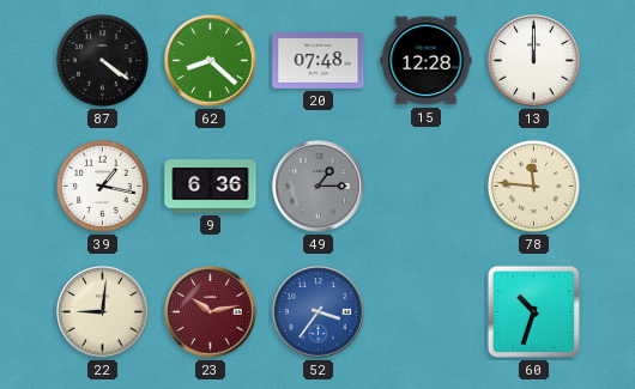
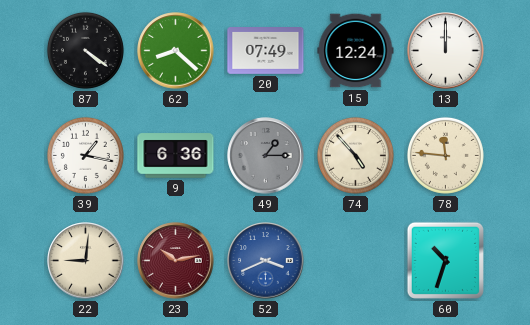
20: 07:48 -> 07:49
15: 12:28 -> 12:24
74: none -> 4:53
52: 3:36 -> 3:41
